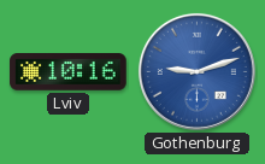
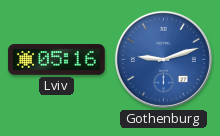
Lviv: 10:16 -> 05:16
